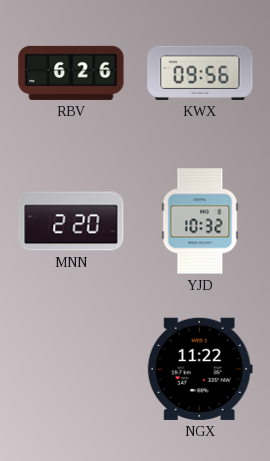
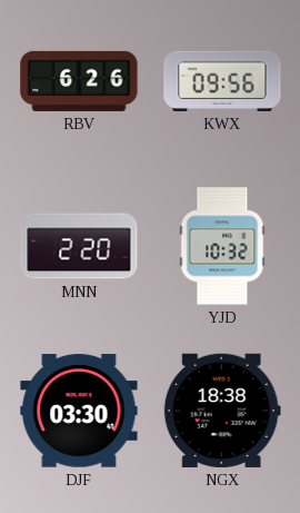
DJF: none -> 03:30
NGX: 11:22 -> 18:38
